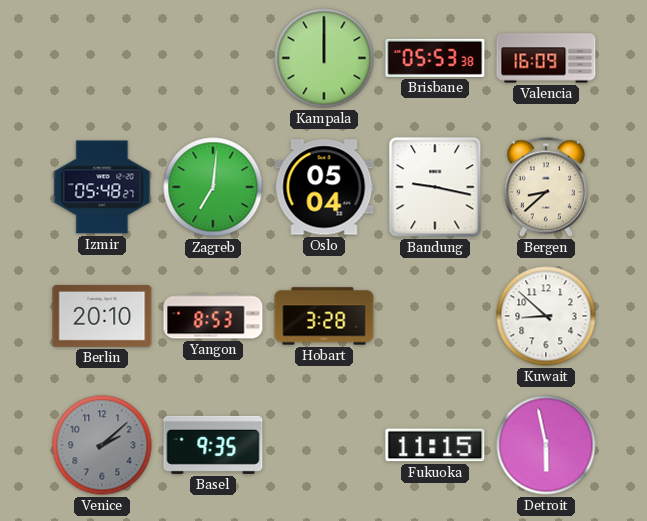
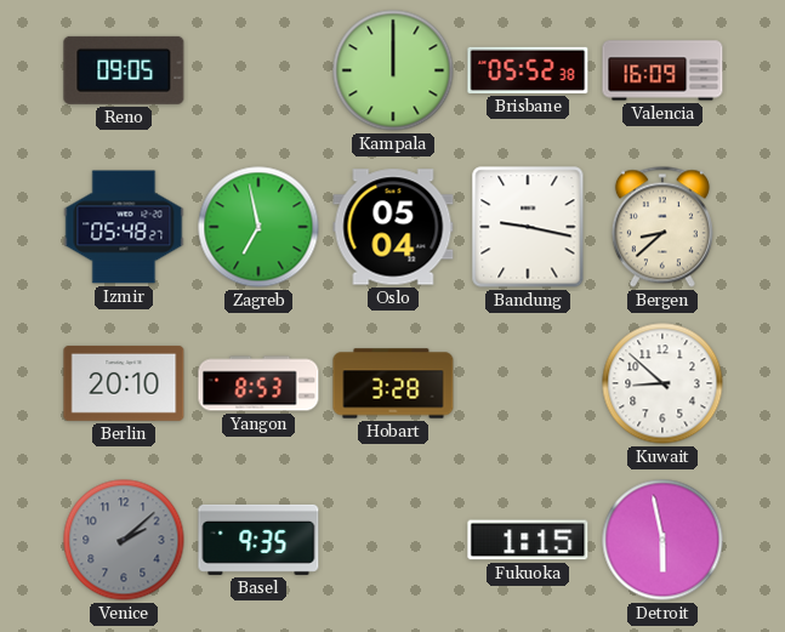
Reno: none -> 09:05
Brisbane: 05:53 -> 05:52
Zagreb: 7:01 -> 6:58
Fukuoka: 11:15 -> 1:15
